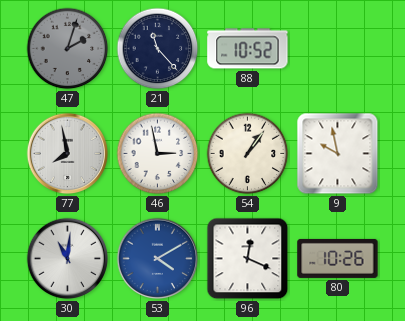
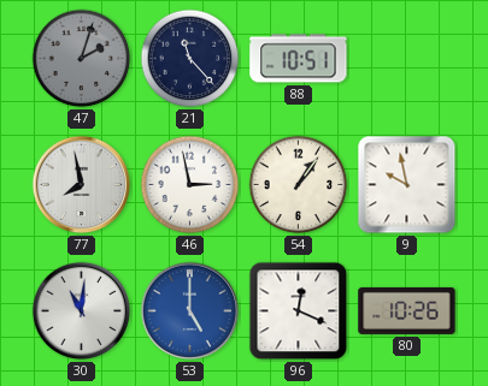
88: 10:52 -> 10:51
53: 4:10 -> 5:00
